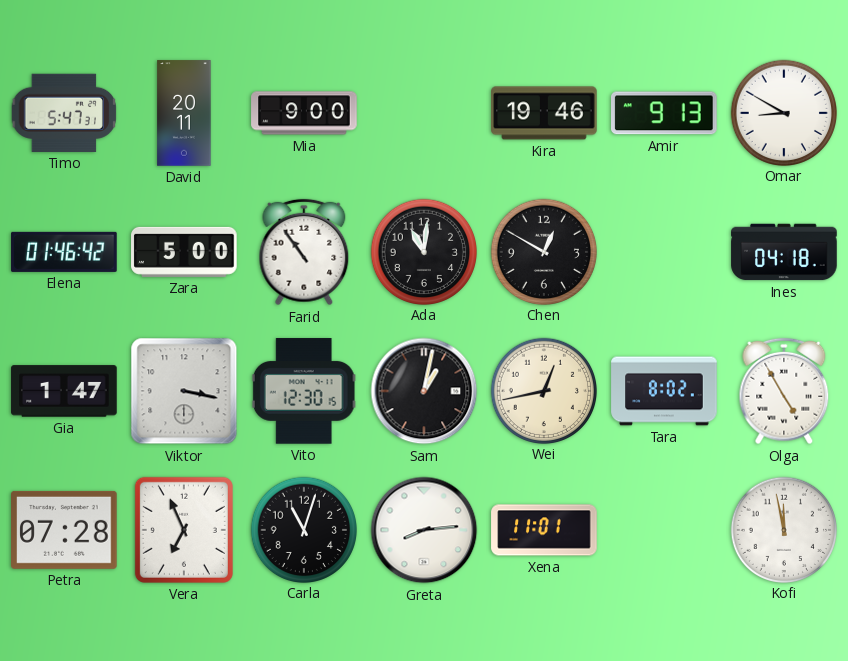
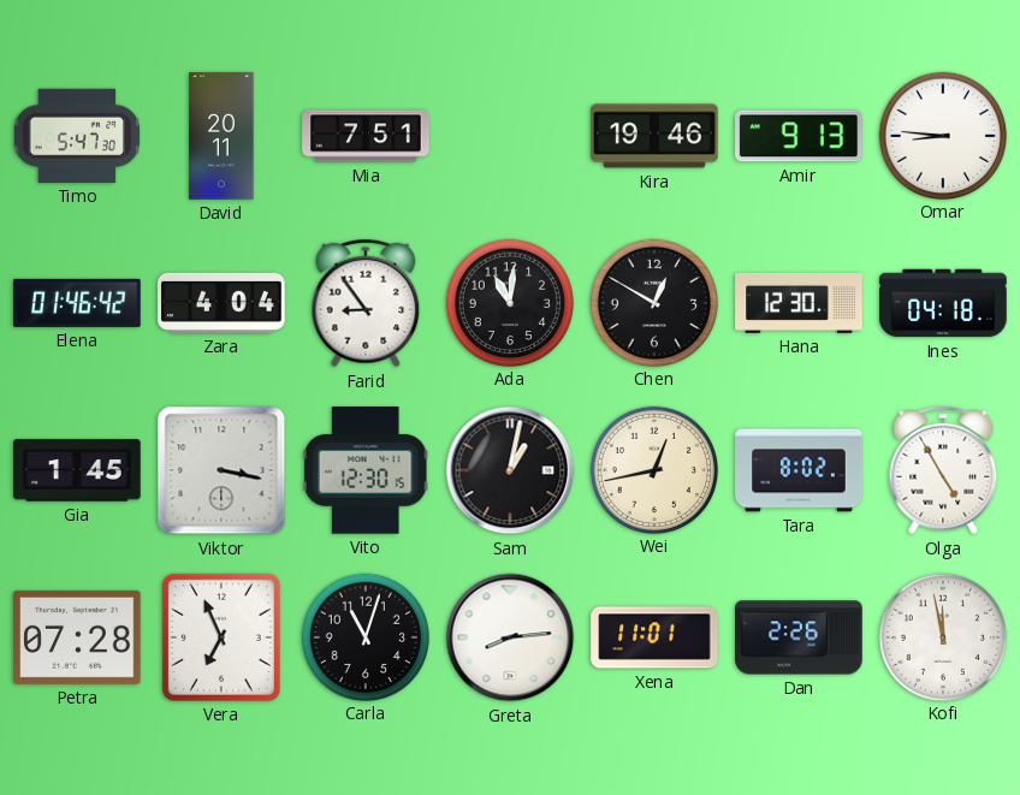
Timo: 5:47:31 -> 5:47:30
Mia: 9:00 -> 7:51
Omar: 8:50 -> 8:46
Zara: 5:00 -> 4:04
Farid: 10:54 -> 8:54
Hana: none -> 12:30
Gia: 1:47 -> 1:45
Dan: none -> 2:26
